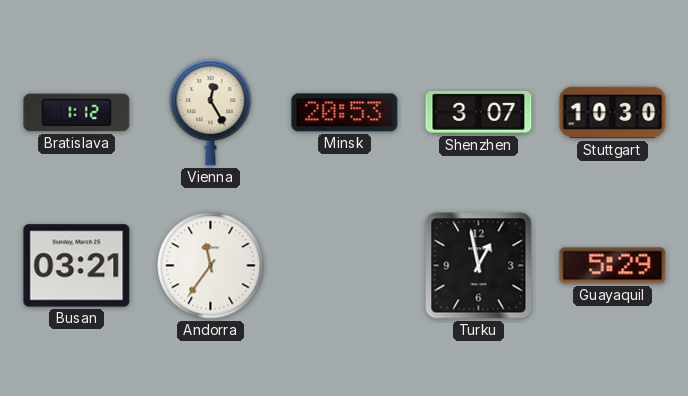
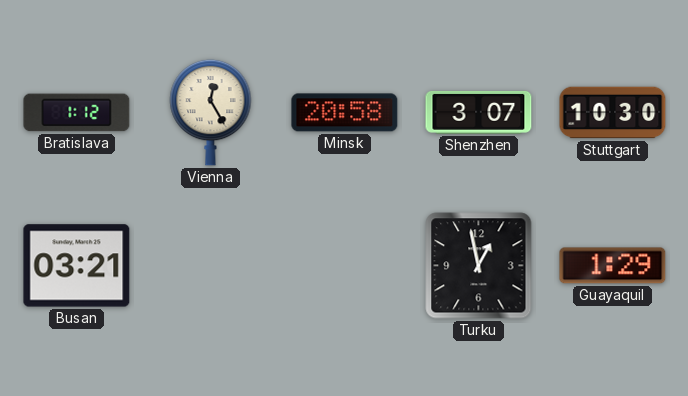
Minsk: 20:53 -> 20:58
Andorra: 11:36 -> none
Guayaquil: 5:29 -> 1:29
